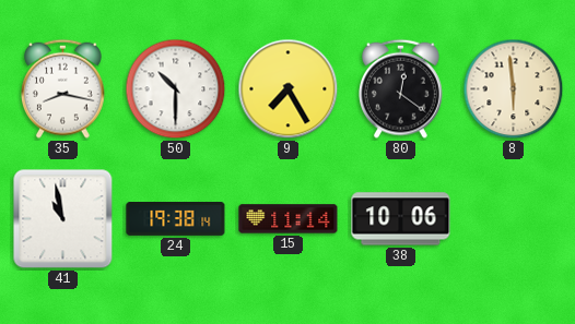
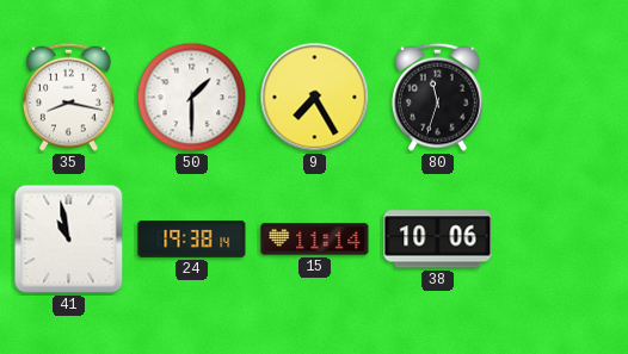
50: 10:30 -> 1:30
80: 12:21 -> 11:33
8: 5:59 -> none
